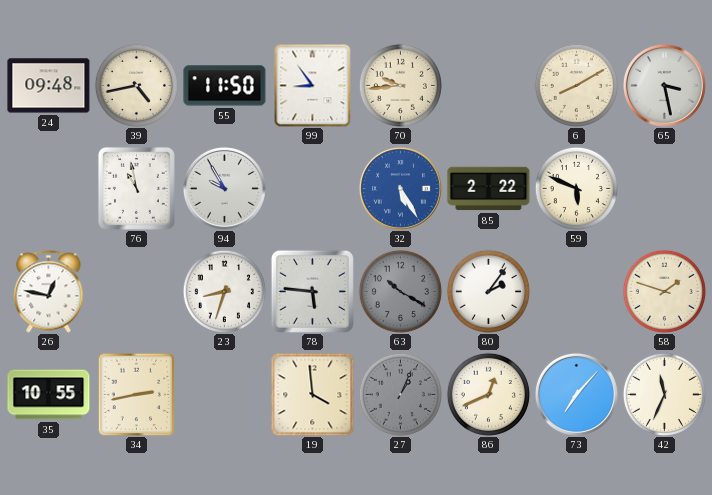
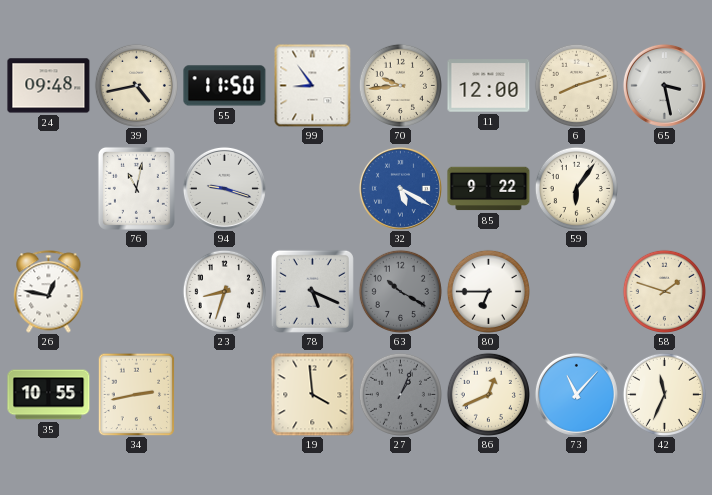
11: none -> 12:00
6: 8:10 -> 8:12
76: 10:58 -> 11:02
94: 9:55 -> 9:18
32: 5:25 -> 5:20
85: 2:22 -> 9:22
59: 5:49 -> 6:06
78: 5:46 -> 5:19
80: 2:06 -> 6:45
73: 7:07 -> 11:07
